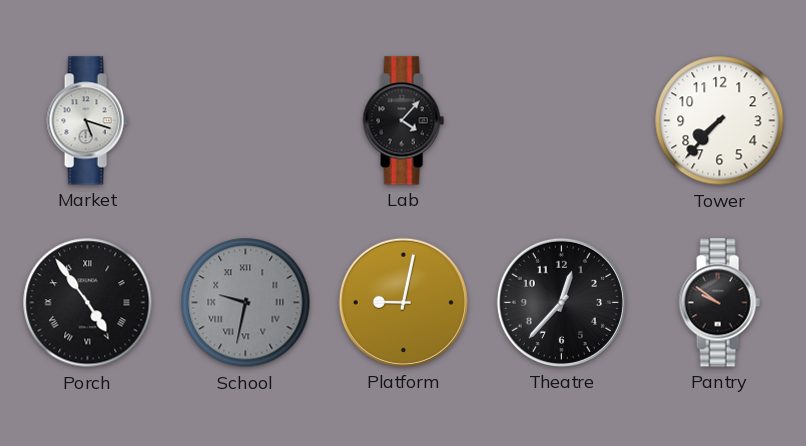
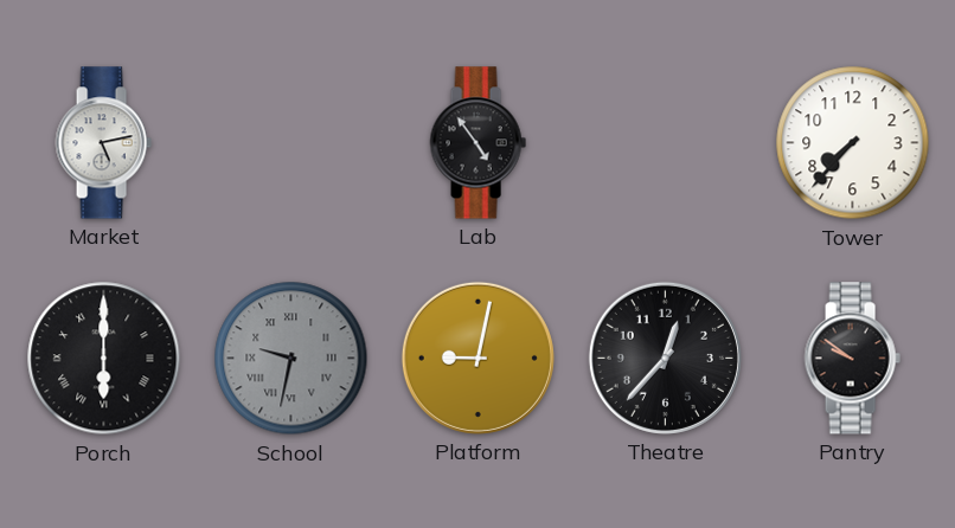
Market: 5:18 -> 5:13
Lab: 4:07 -> 4:54
Porch: 4:54 -> 6:00
